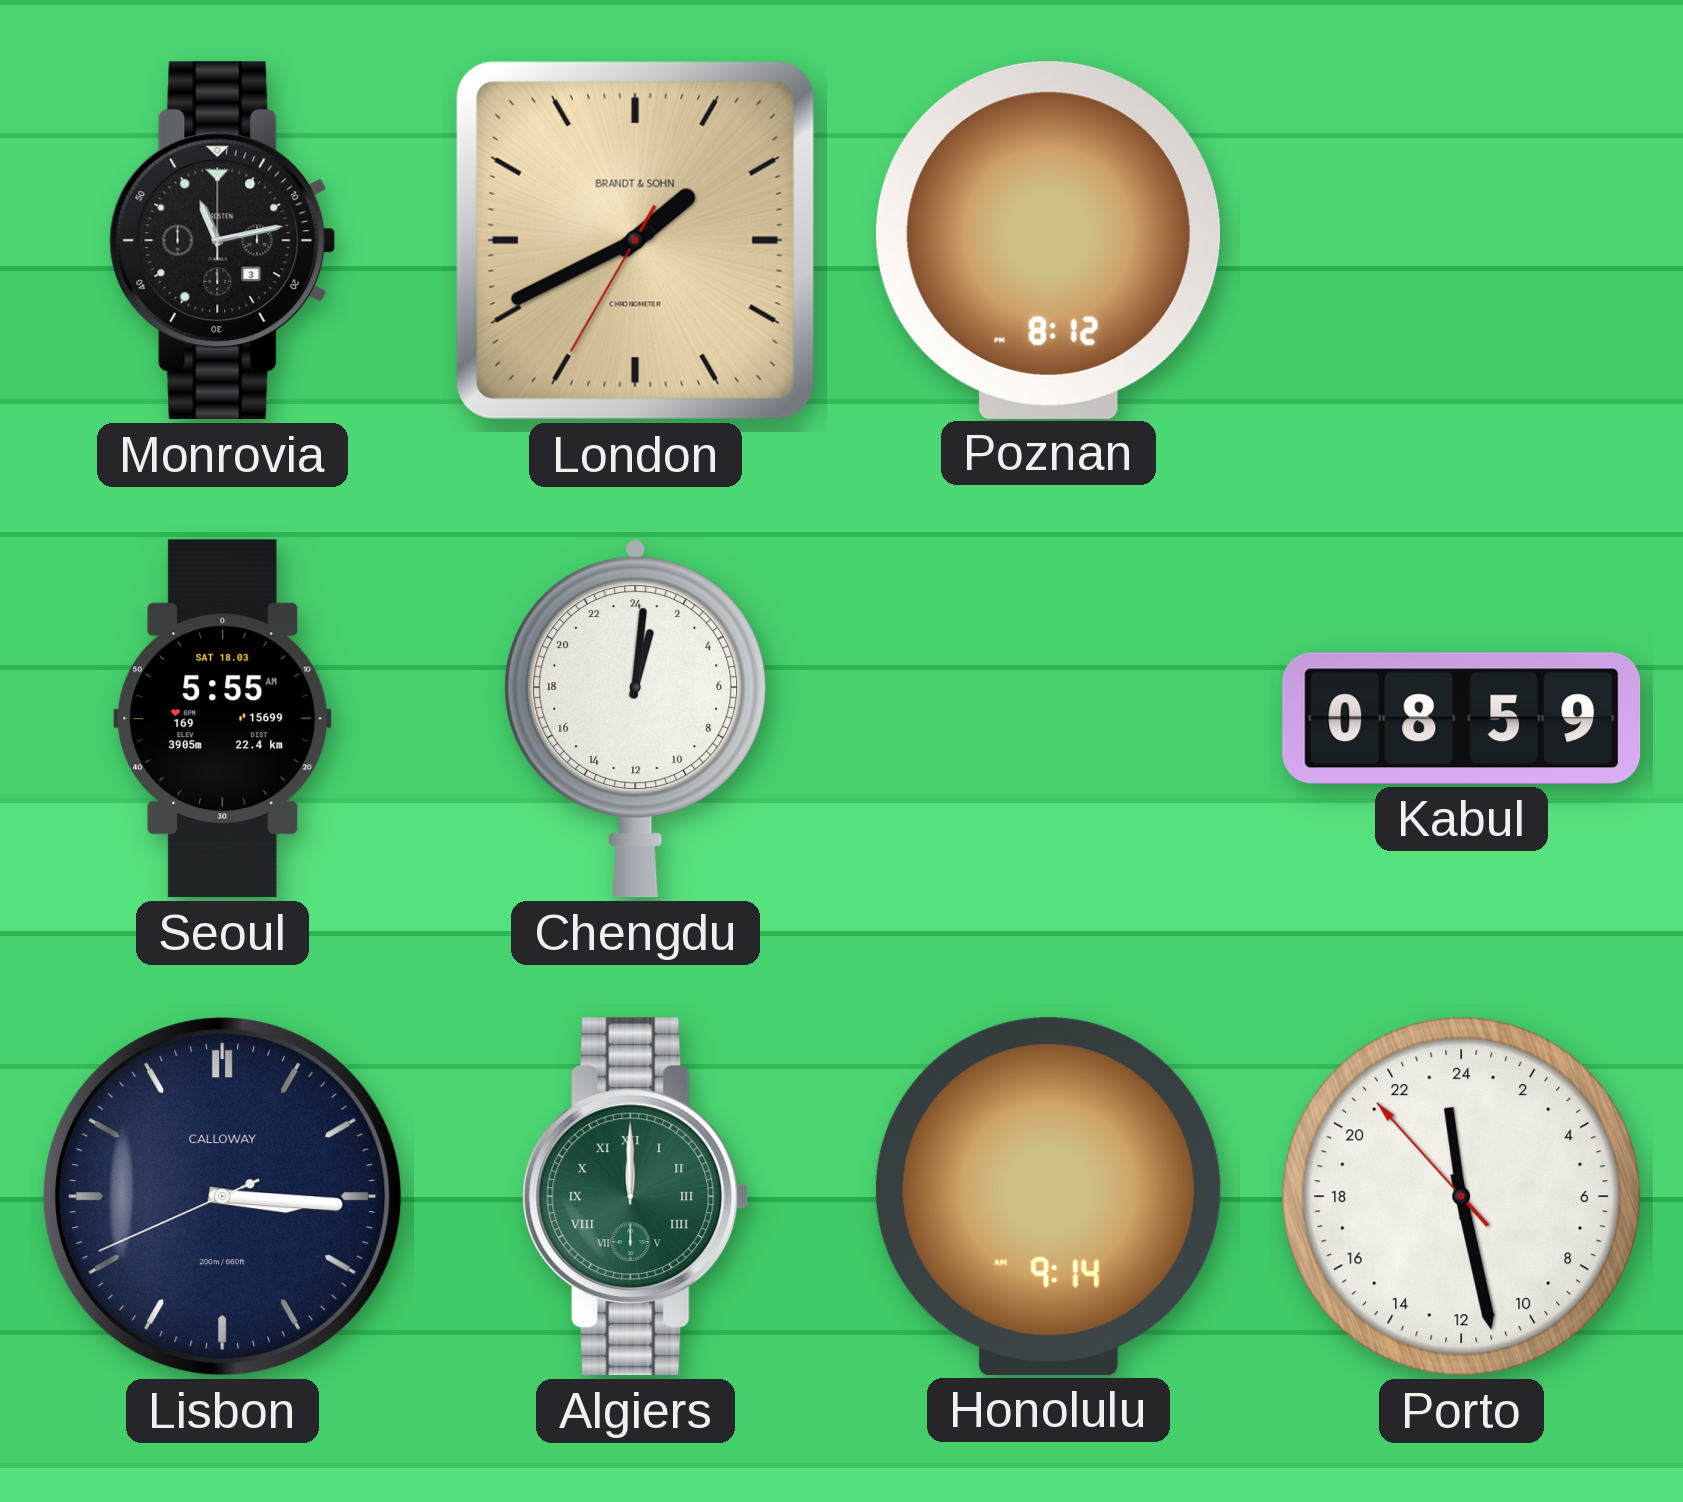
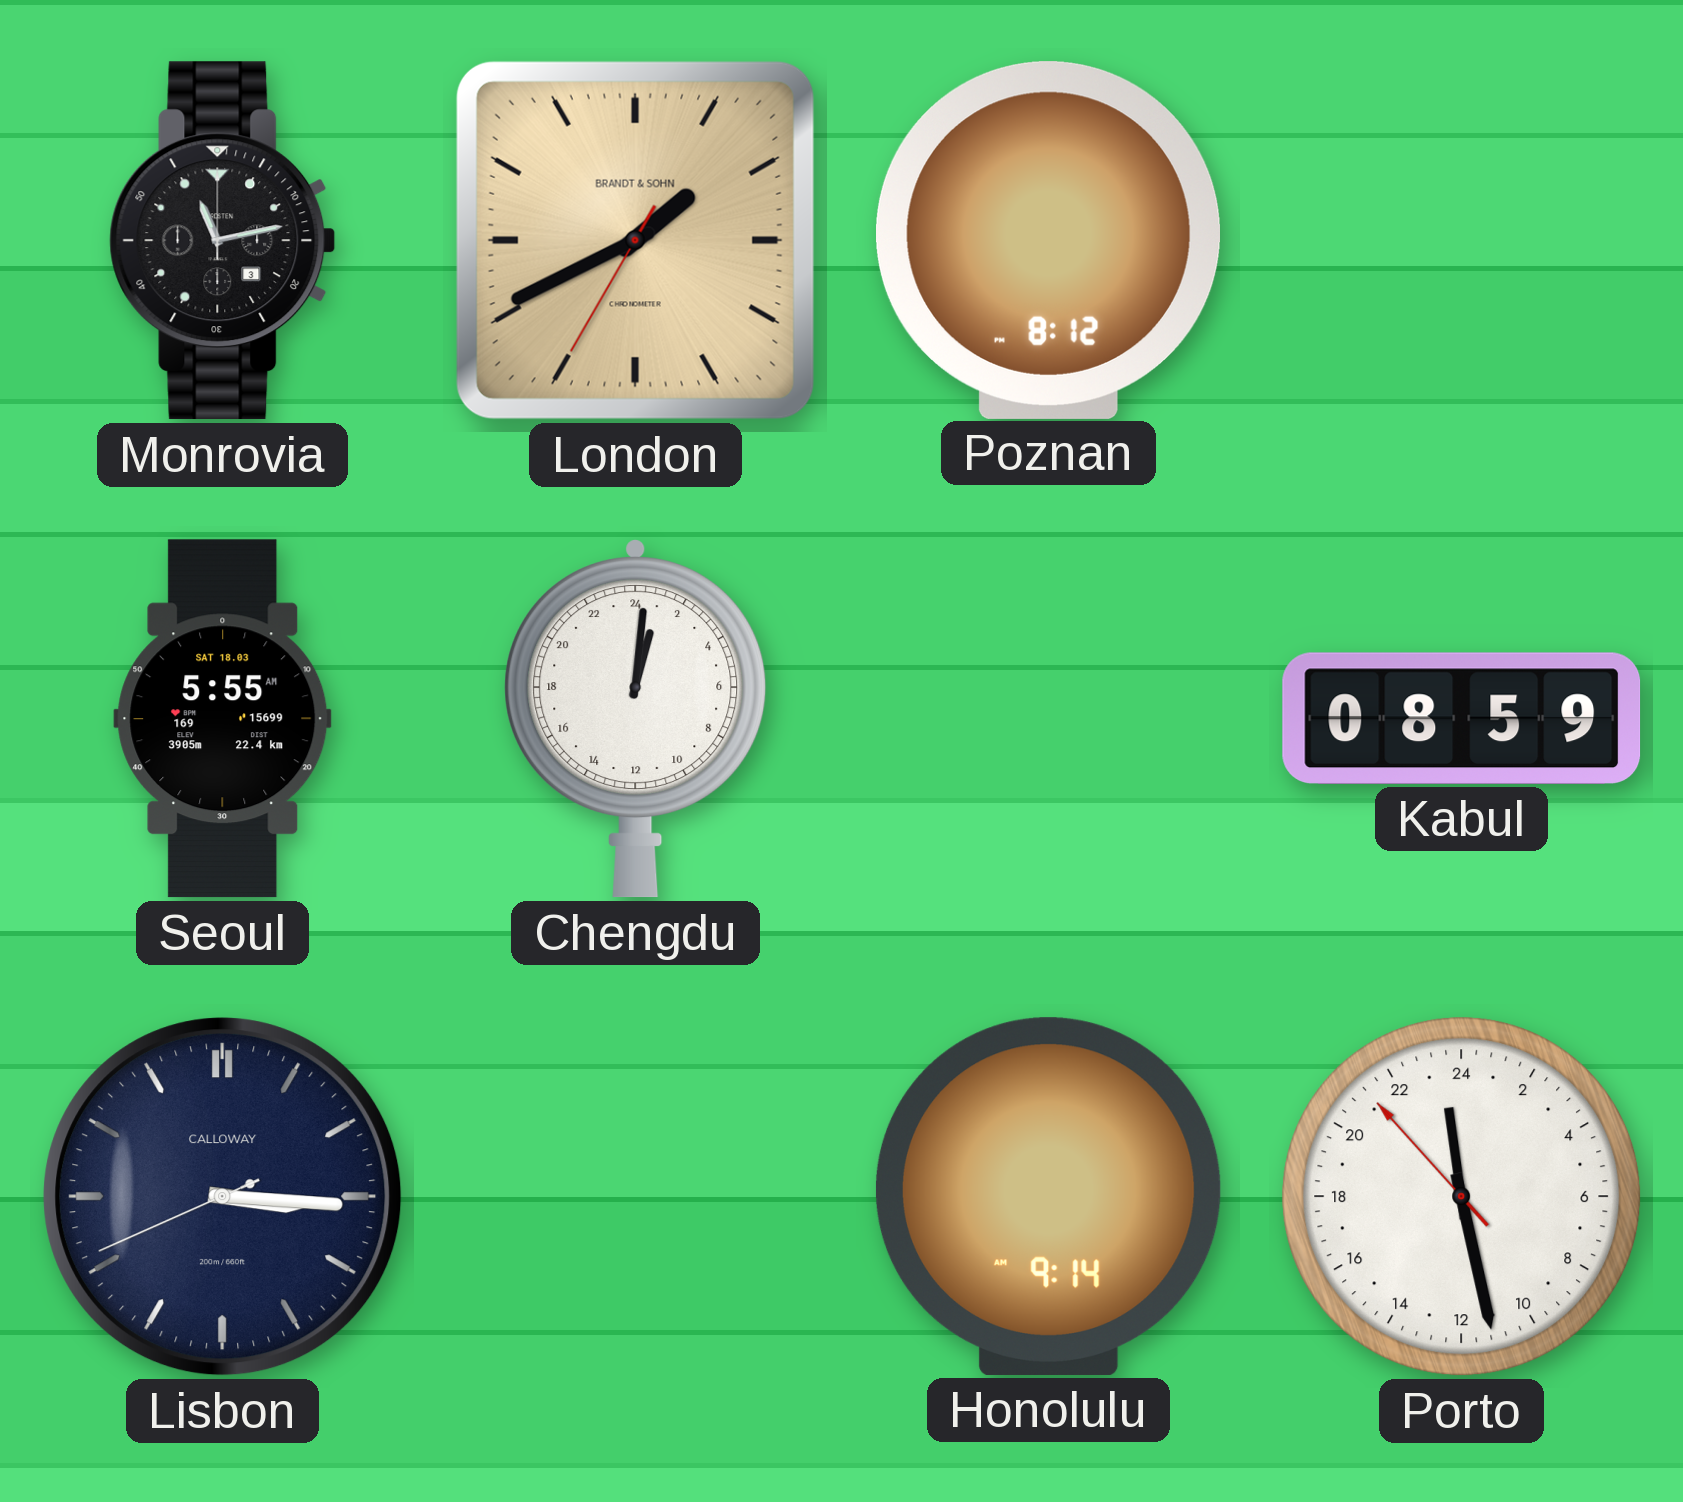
Algiers: 12:00 -> none
